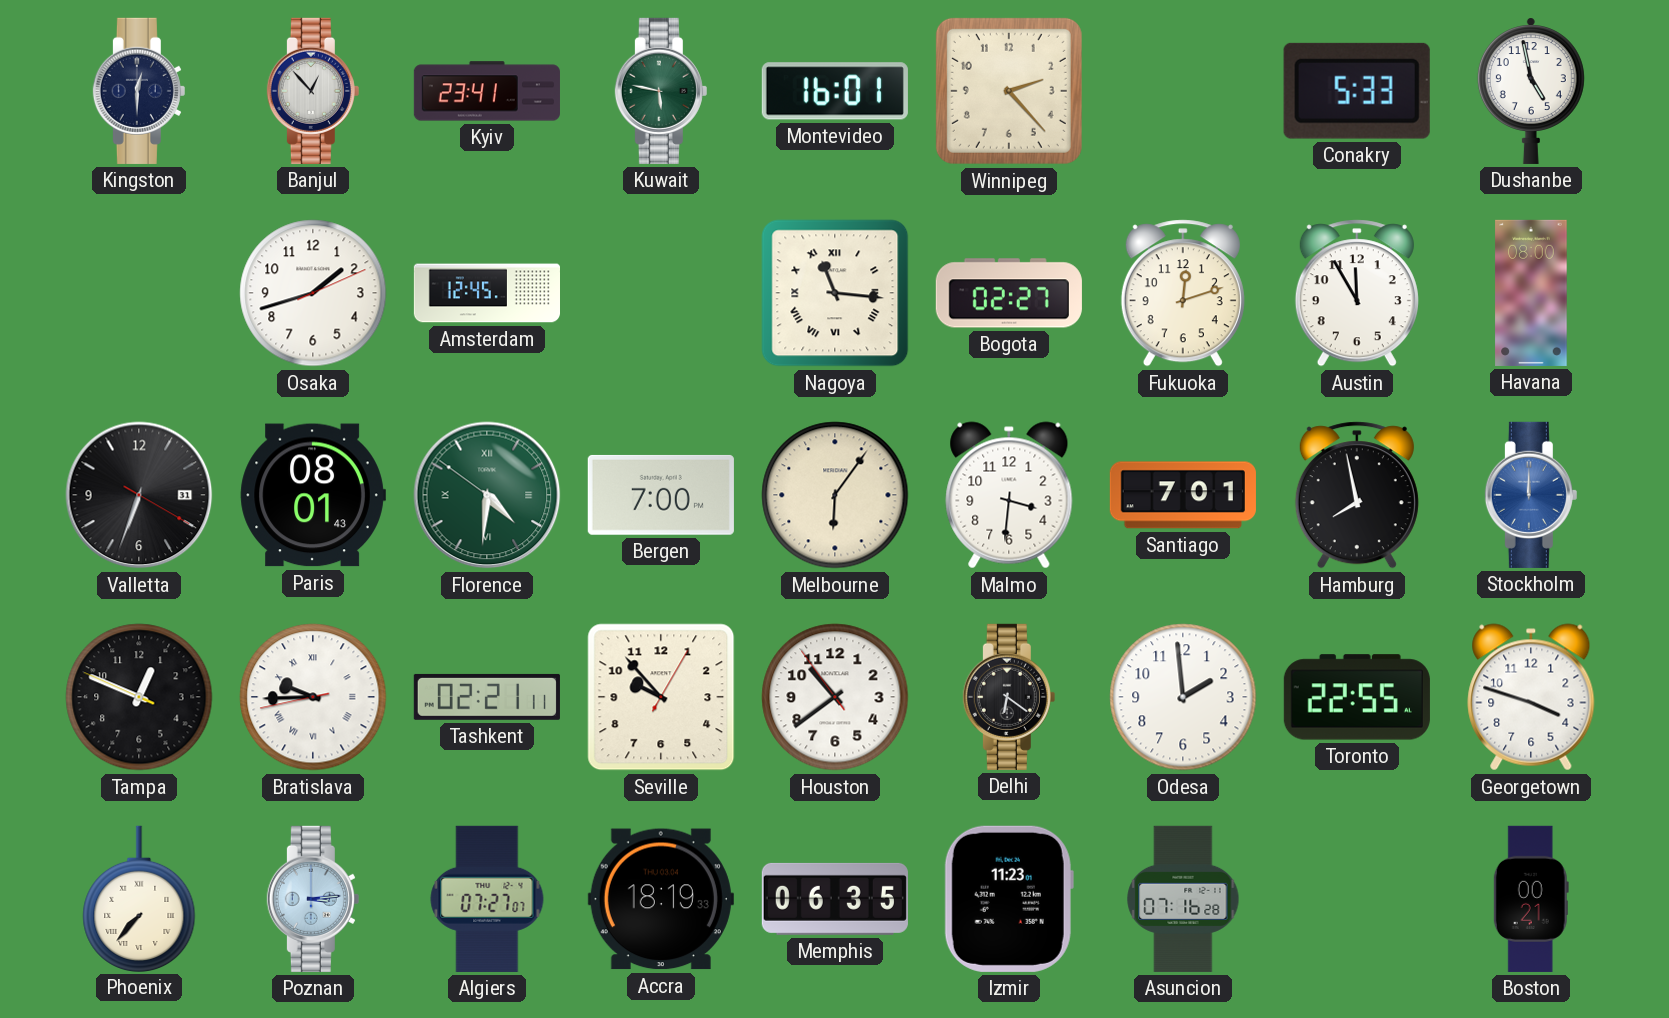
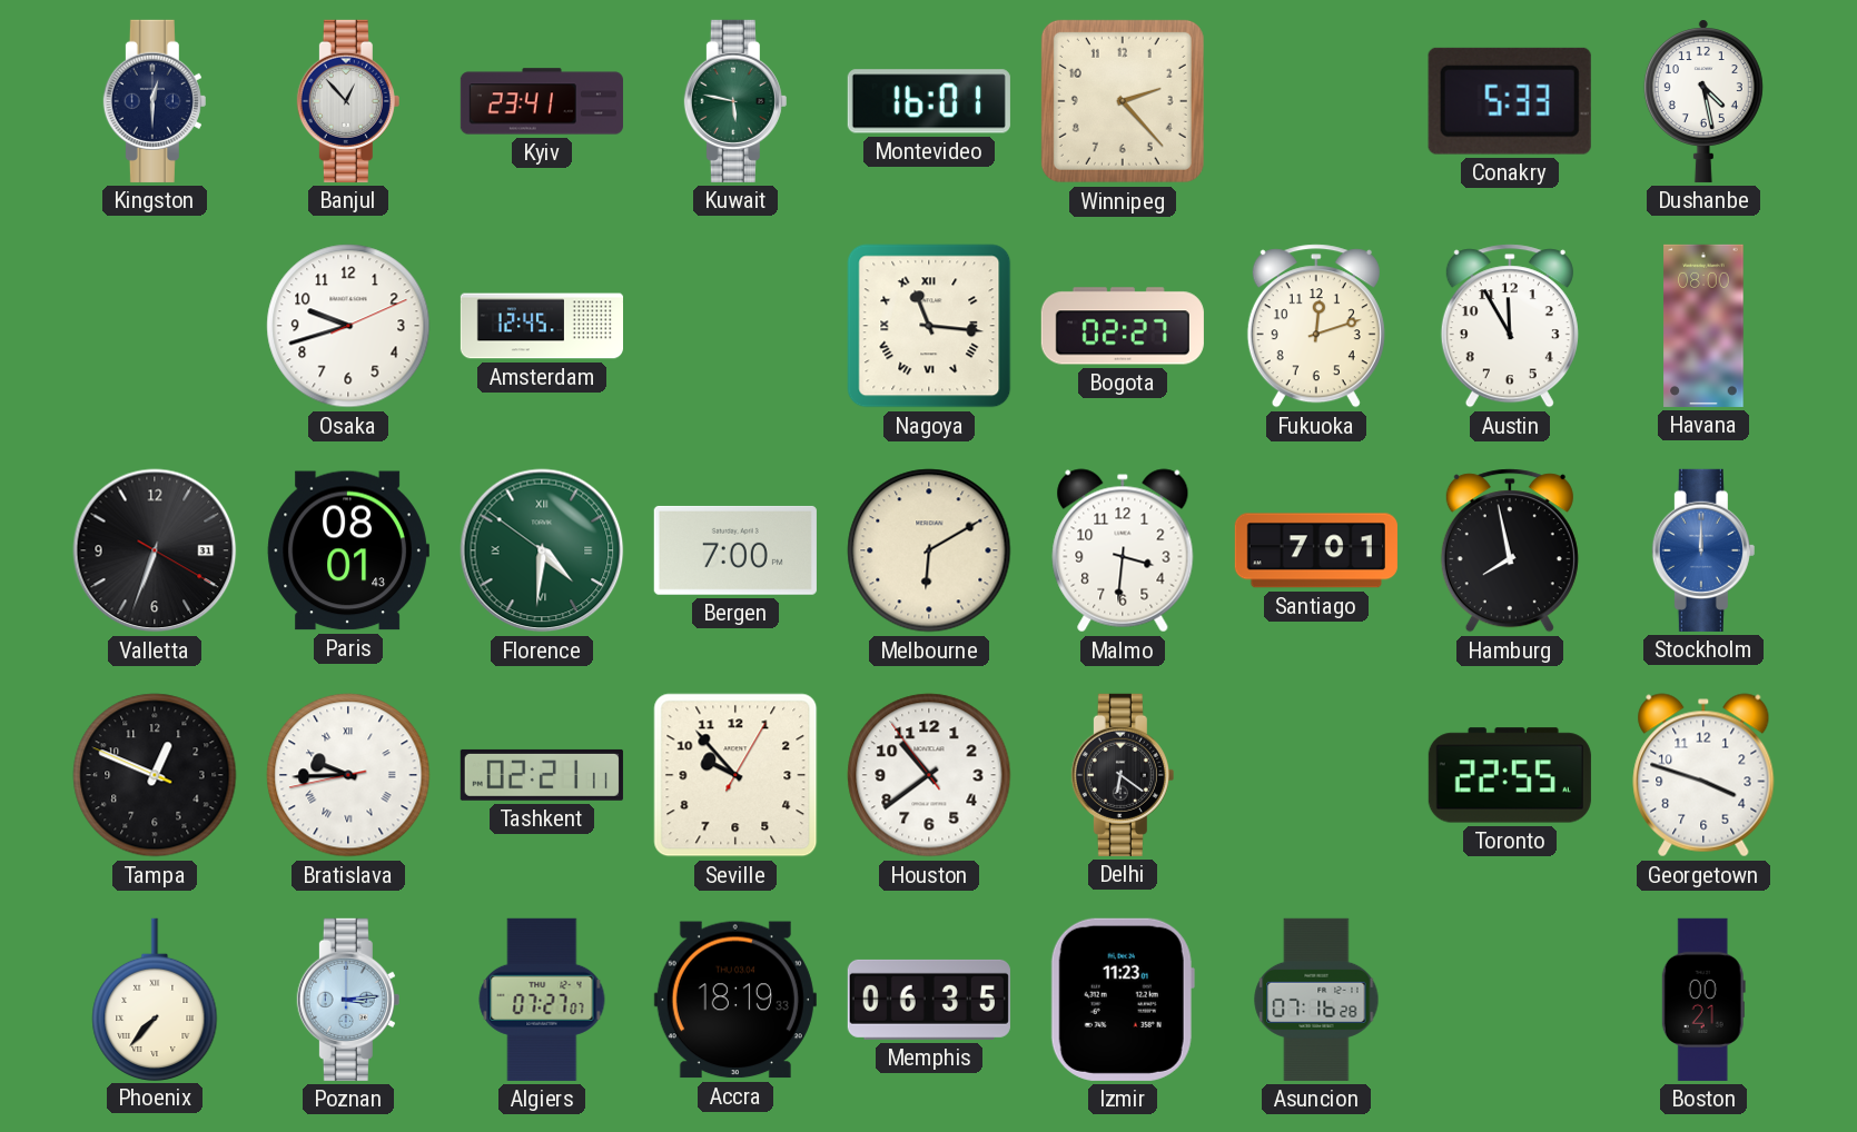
Dushanbe: 4:58 -> 4:28
Osaka: 1:42 -> 9:42
Melbourne: 6:06 -> 6:10
Odesa: 1:59 -> none
